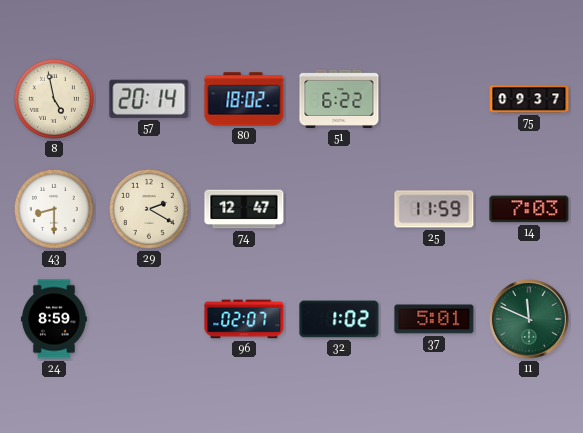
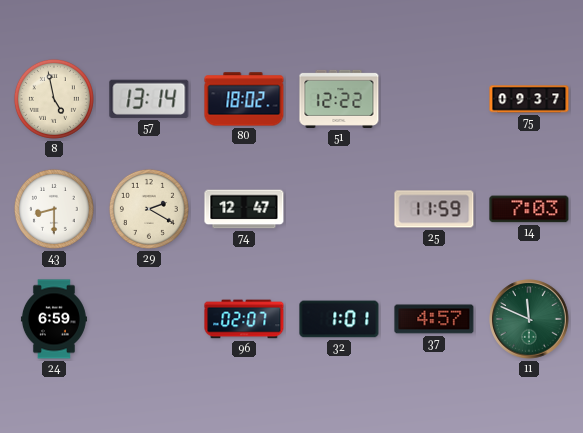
57: 20:14 -> 13:14
51: 6:22 -> 12:22
24: 8:59 -> 6:59
32: 1:02 -> 1:01
37: 5:01 -> 4:57
